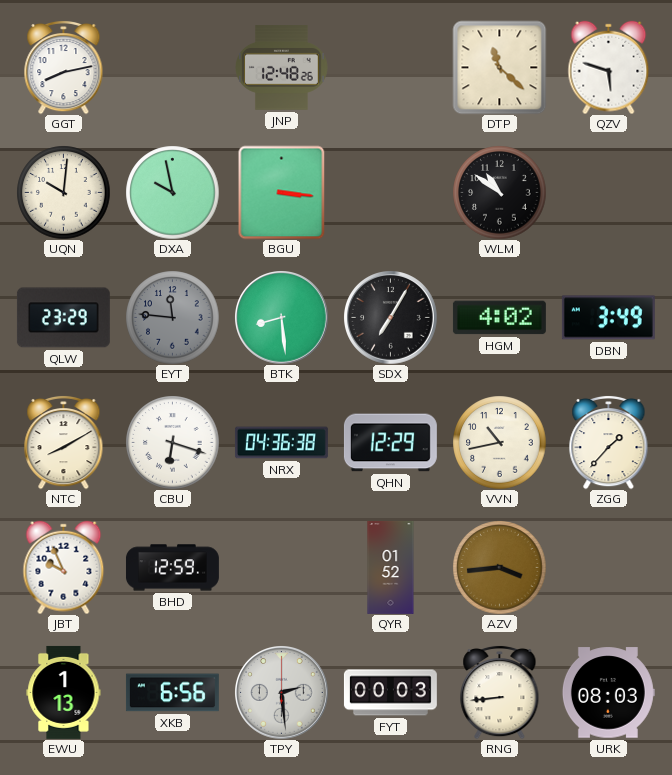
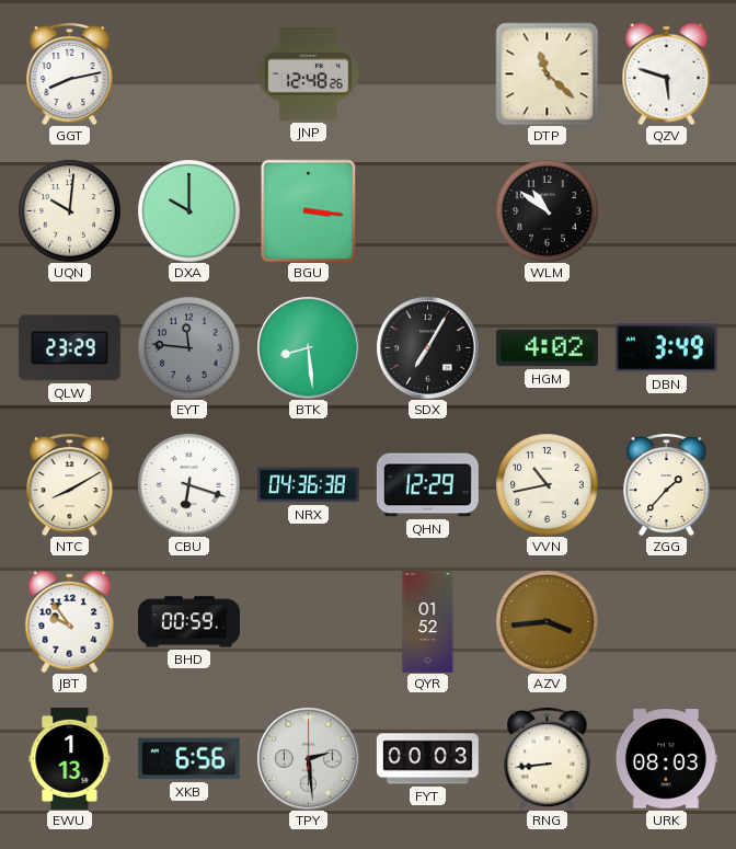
DXA: 9:58 -> 10:00
JBT: 9:56 -> 9:54
BHD: 12:59 -> 00:59
